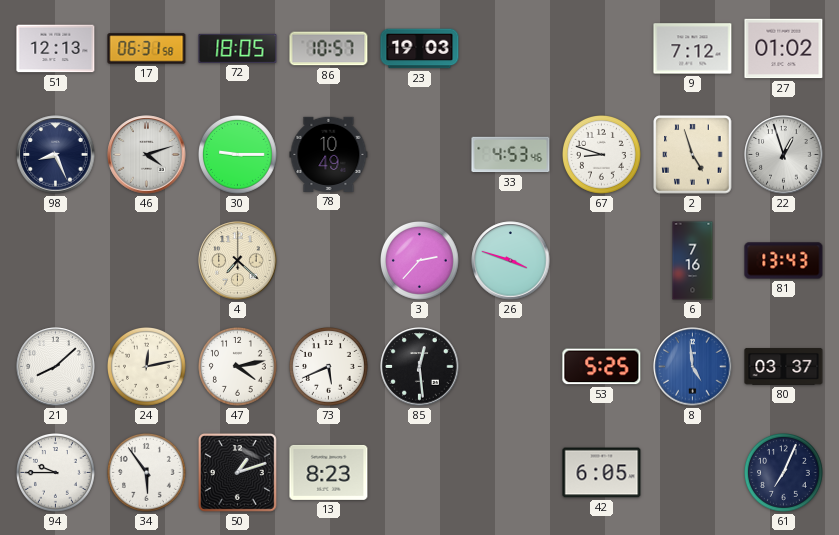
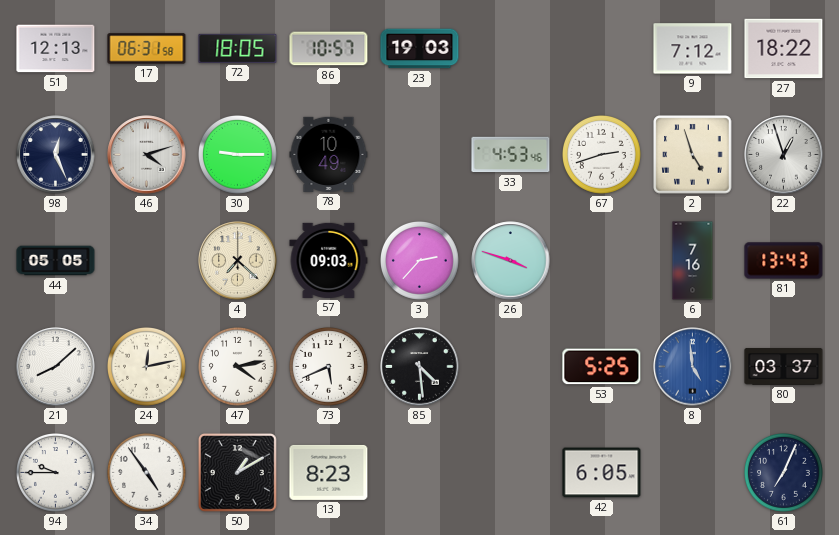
27: 01:02 -> 18:22
98: 8:26 -> 12:26
67: 8:48 -> 2:42
44: none -> 05:05
57: none -> 09:03
85: 12:29 -> 4:29
34: 5:54 -> 4:54
50: 1:12 -> 1:10
